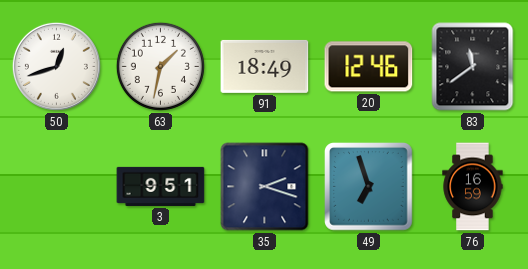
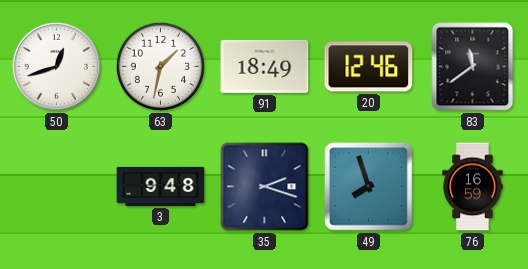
3: 9:51 -> 9:48
49: 6:57 -> 7:57
